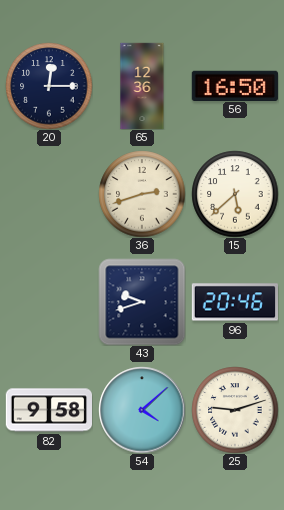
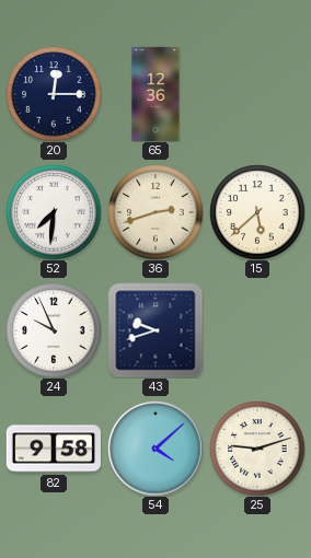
56: 16:50 -> none
52: none -> 7:31
24: none -> 9:56
96: 20:46 -> none
